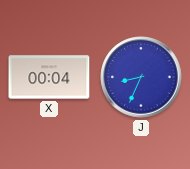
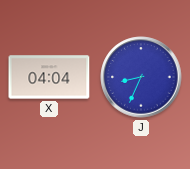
X: 00:04 -> 04:04
